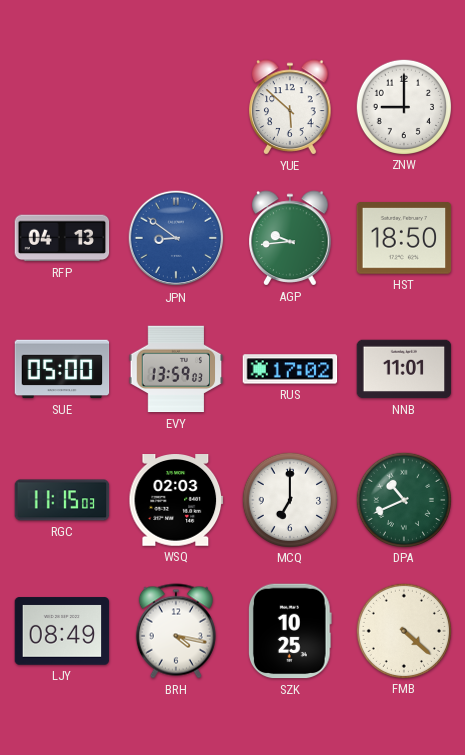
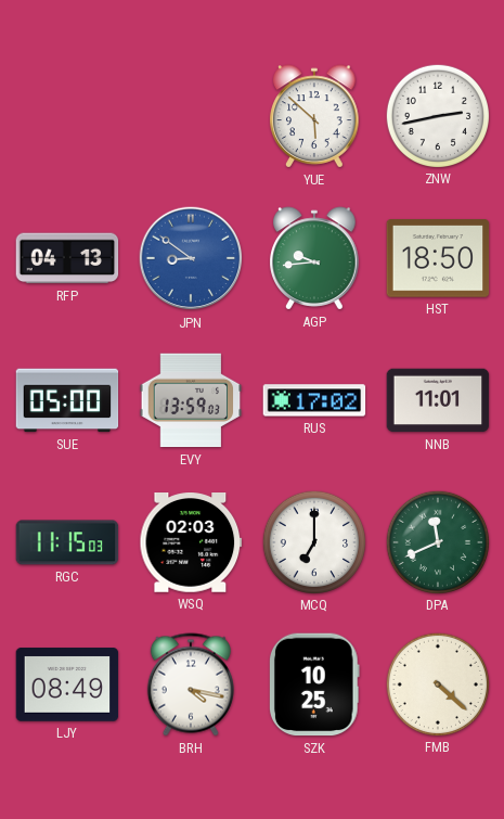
ZNW: 9:00 -> 2:43
DPA: 10:41 -> 11:41
